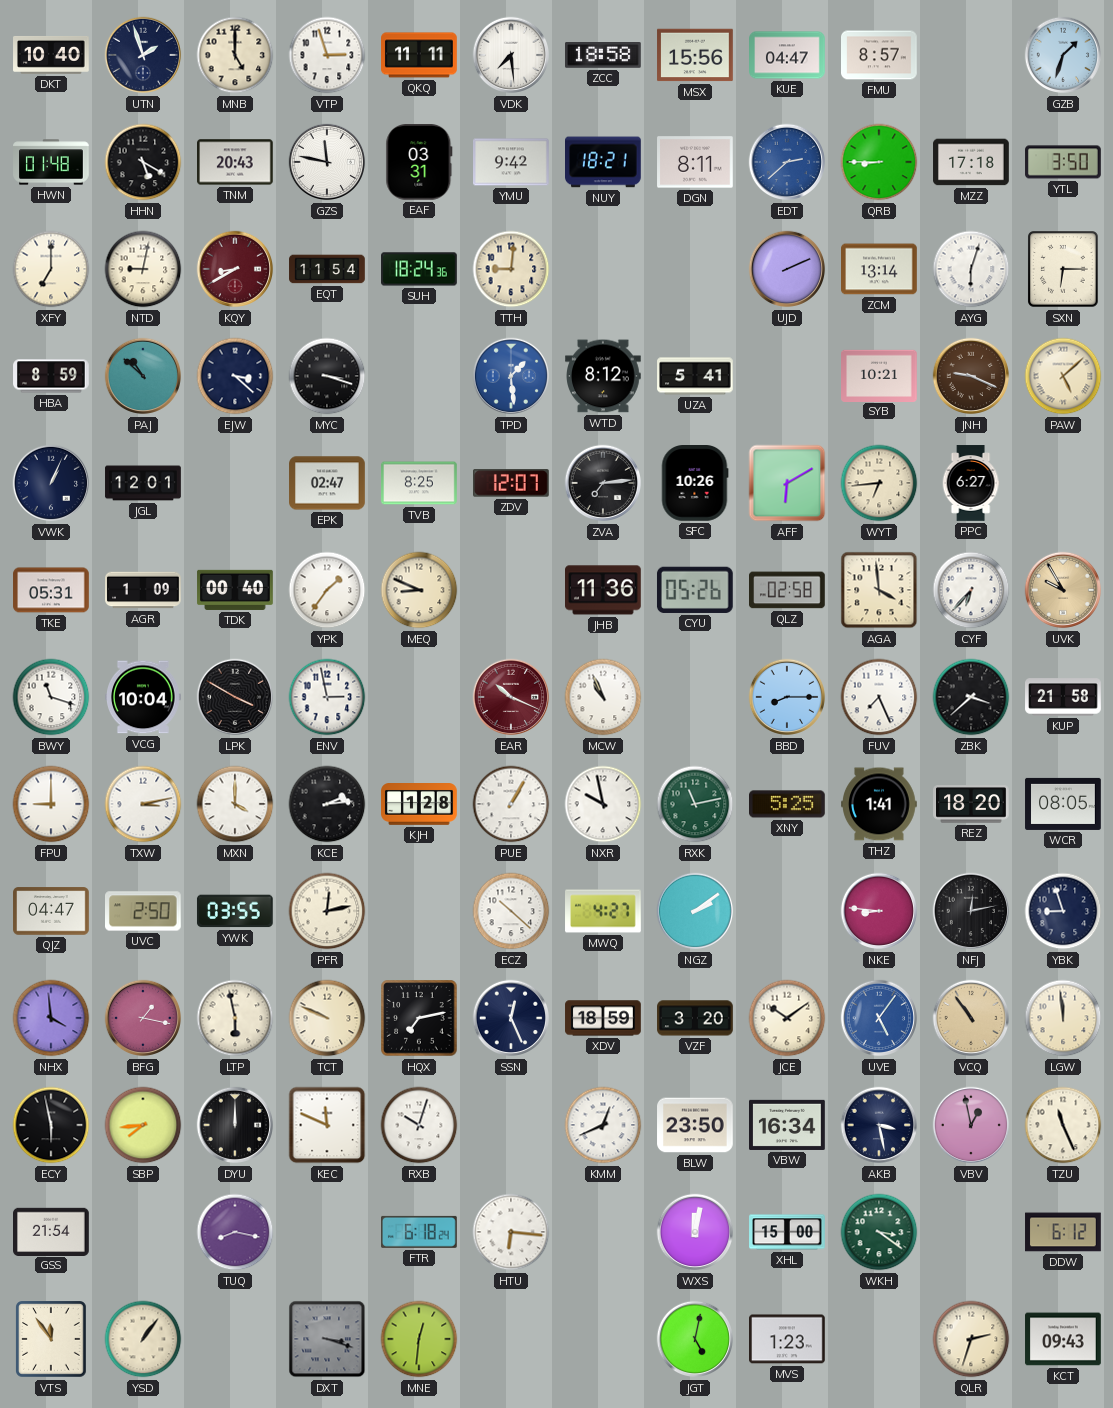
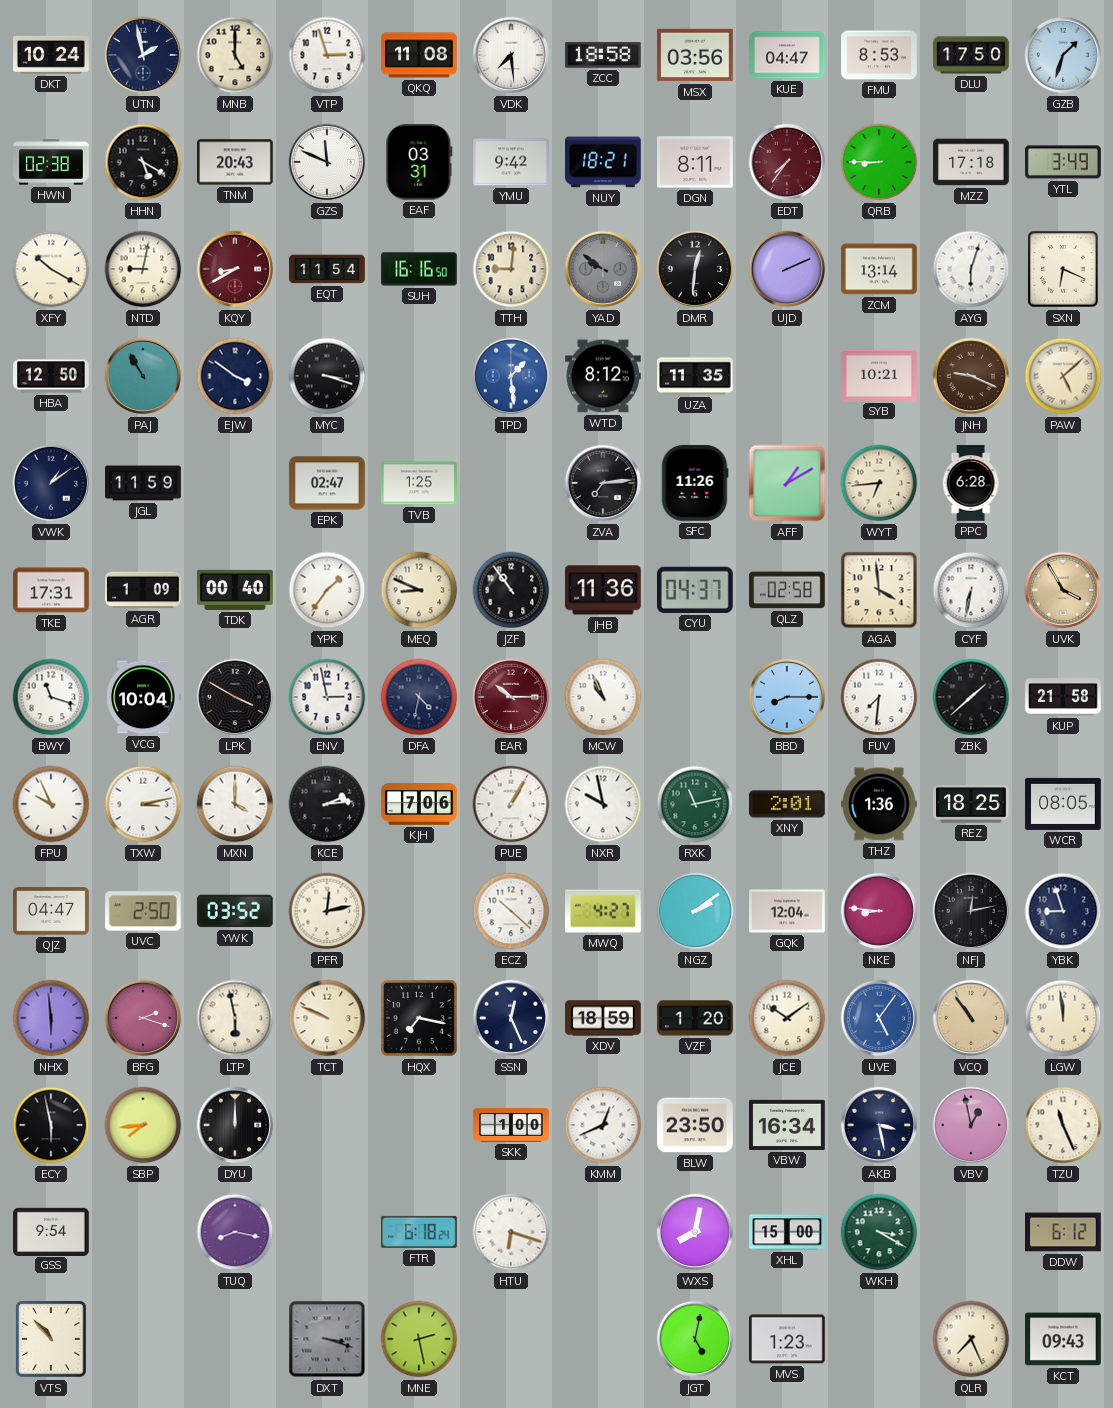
DKT: 10:40 -> 10:24
UTN: 1:57 -> 1:58
QKQ: 11:11 -> 11:08
MSX: 15:56 -> 03:56
FMU: 8:57 -> 8:53
DLU: none -> 17:50
HWN: 01:48 -> 02:38
GZS: 11:47 -> 11:49
EDT: 2:38 -> 7:36
EDT dial: blue -> burgundy
YTL: 3:50 -> 3:49
XFY: 7:00 -> 10:20
SUH: 18:24 -> 16:16
YAD: none -> 9:51
DMR: none -> 12:31
SXN: 6:15 -> 6:19
HBA: 8:59 -> 12:50
PAJ: 10:52 -> 10:55
EJW: 3:22 -> 3:51
UZA: 5:41 -> 11:35
VWK: 1:04 -> 1:09
JGL: 12:01 -> 11:59
TVB: 8:25 -> 1:25
ZDV: 12:07 -> none
SFC: 10:26 -> 11:26
AFF: 6:10 -> 1:10
PPC: 6:27 -> 6:28
TKE: 05:31 -> 17:31
JZF: none -> 10:54
CYU: 05:26 -> 04:37
CYF: 6:37 -> 6:32
UVK: 9:55 -> 3:55
DFA: none -> 4:32
EAR: 10:19 -> 10:15
FUV: 7:26 -> 7:31
ZBK: 3:38 -> 1:38
FPU: 9:00 -> 9:56
KJH: 1:28 -> 7:06
XNY: 5:25 -> 2:01
THZ: 1:41 -> 1:36
REZ: 18:20 -> 18:25
YWK: 03:55 -> 03:52
GQK: none -> 12:04
NHX: 3:59 -> 5:59
BFG: 1:17 -> 2:18
HQX: 7:13 -> 7:17
VZF: 3:20 -> 1:20
KEC: 11:49 -> none
RXB: 10:03 -> none
SKK: none -> 1:00
GSS: 21:54 -> 9:54
HTU: 6:16 -> 6:18
WXS: 12:02 -> 8:02
WKH: 3:21 -> 3:20
VTS: 11:54 -> 10:53
YSD: 1:06 -> none
MNE: 12:31 -> 2:28
QLR: 2:33 -> 7:26
